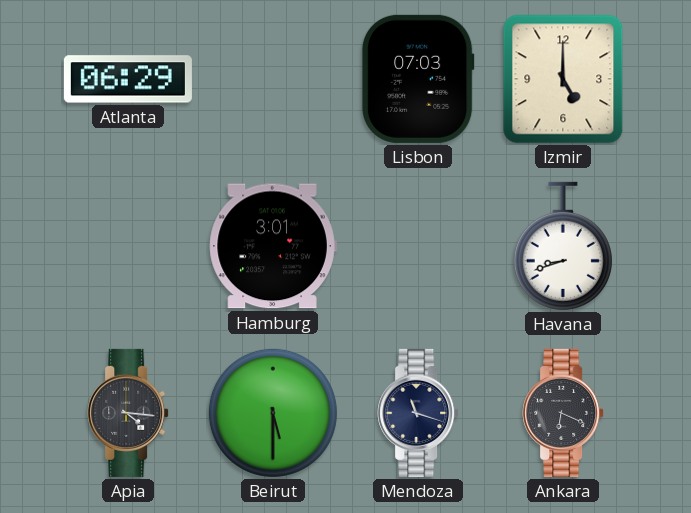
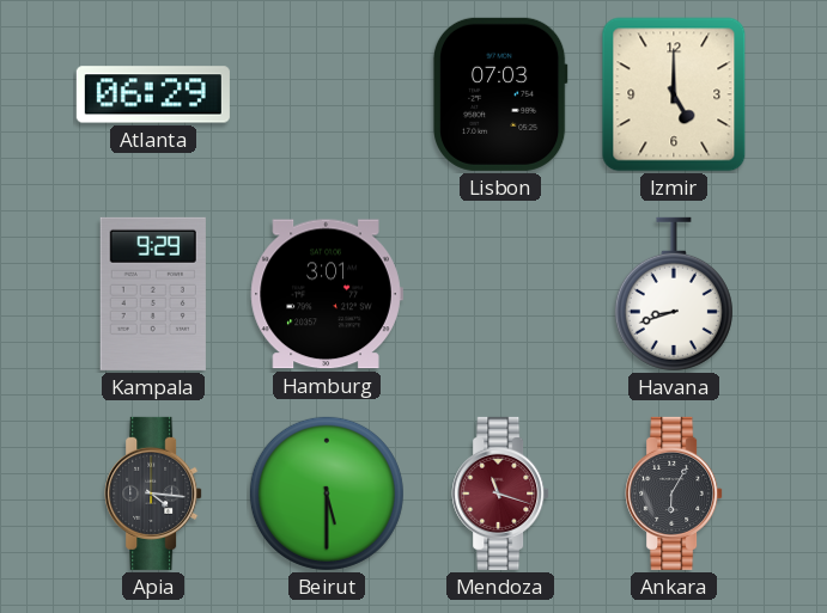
Kampala: none -> 9:29
Mendoza dial: navy -> burgundy
Ankara: 6:19 -> 6:05
